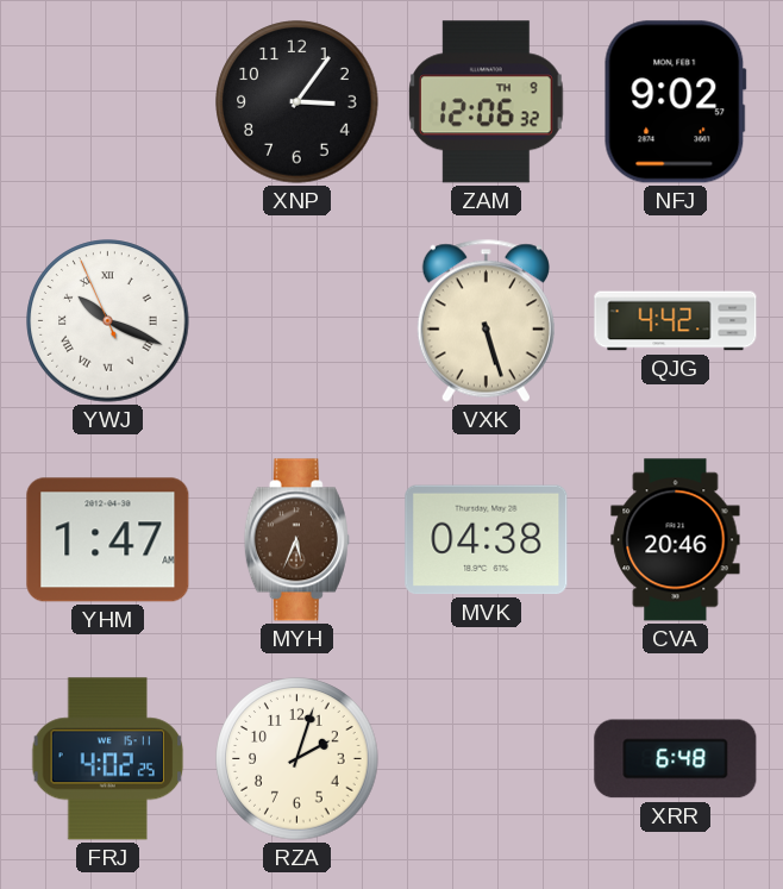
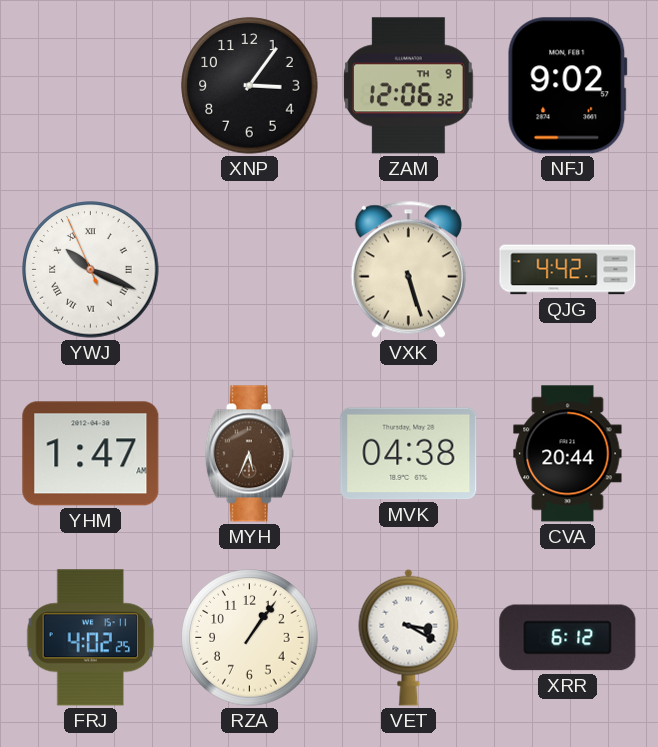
CVA: 20:46 -> 20:44
RZA: 2:03 -> 1:06
VET: none -> 3:20
XRR: 6:48 -> 6:12
